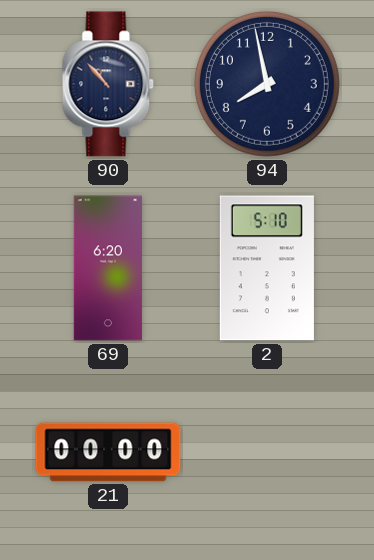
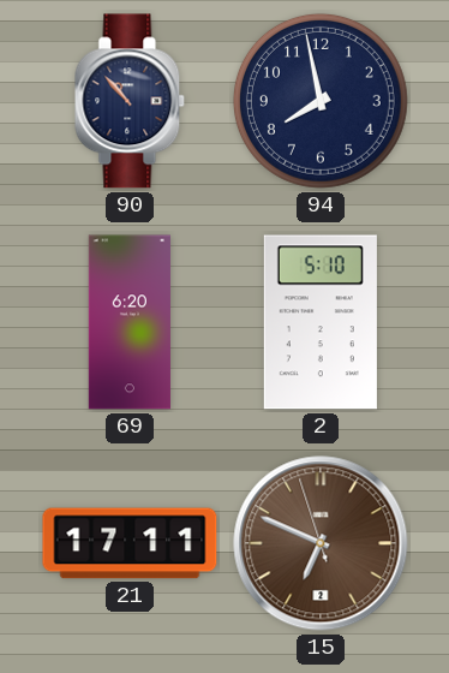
21: 00:00 -> 17:11
15: none -> 6:48
